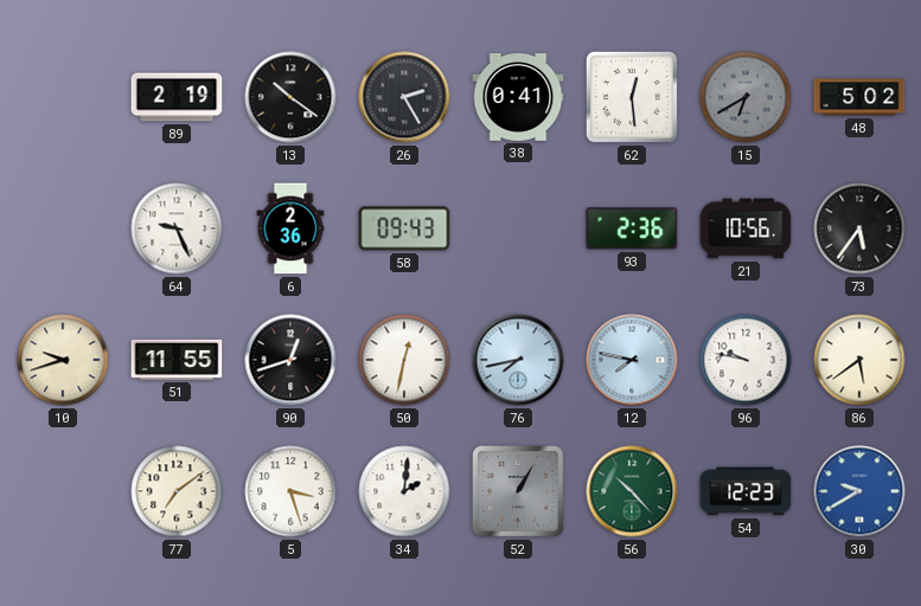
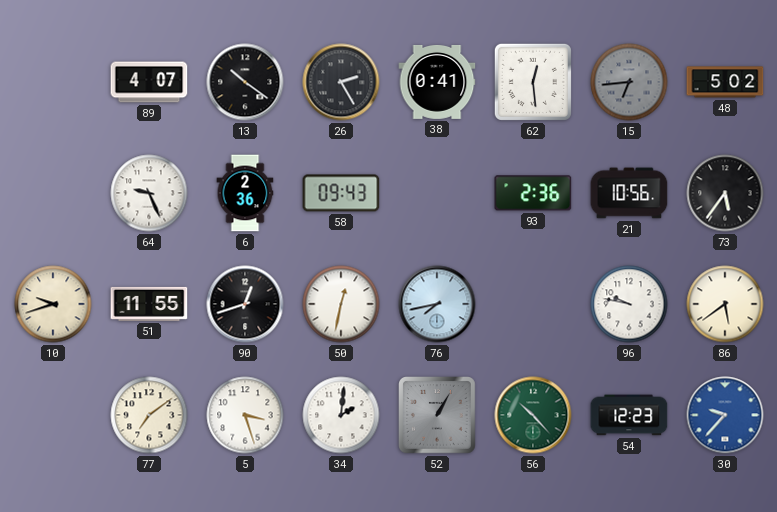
89: 2:19 -> 4:07
15: 6:40 -> 6:44
12: 7:47 -> none
30: 9:40 -> 9:37
